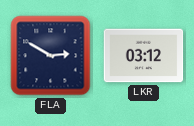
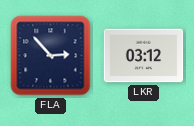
FLA: 2:50 -> 2:53
